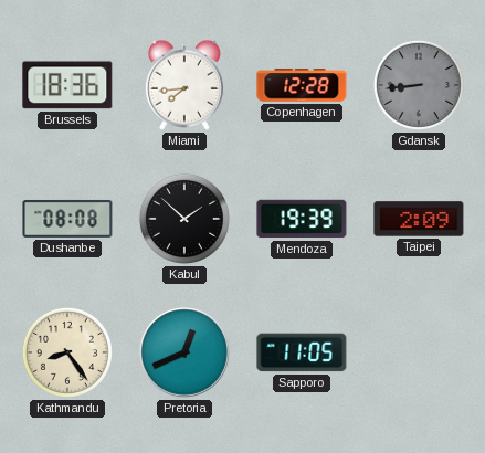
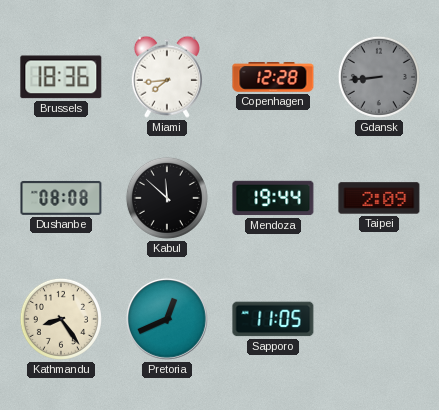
Kabul: 1:52 -> 11:52
Mendoza: 19:39 -> 19:44
